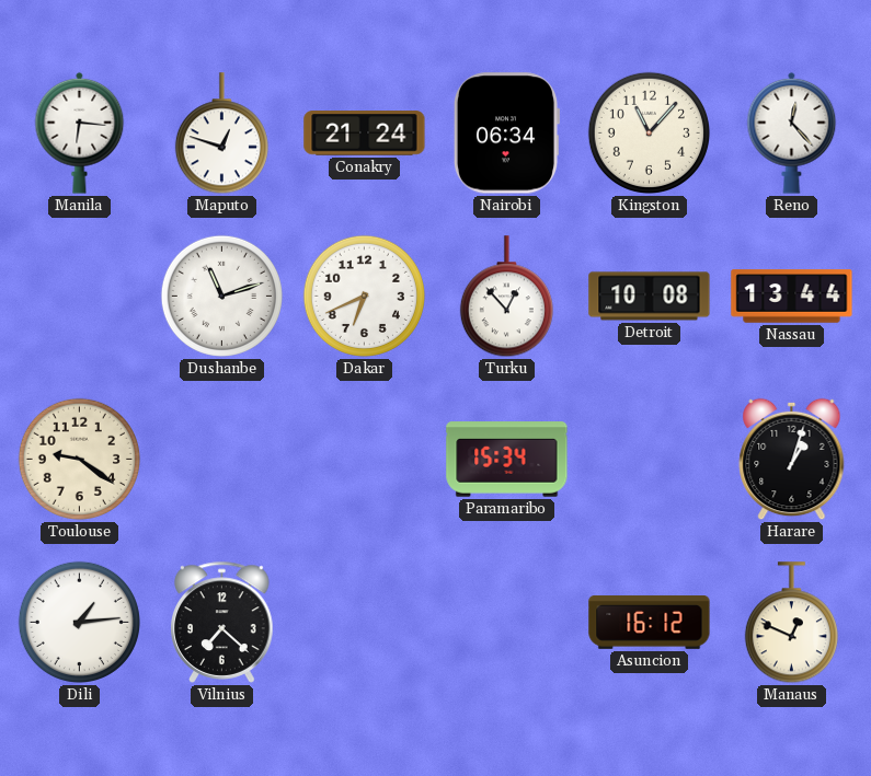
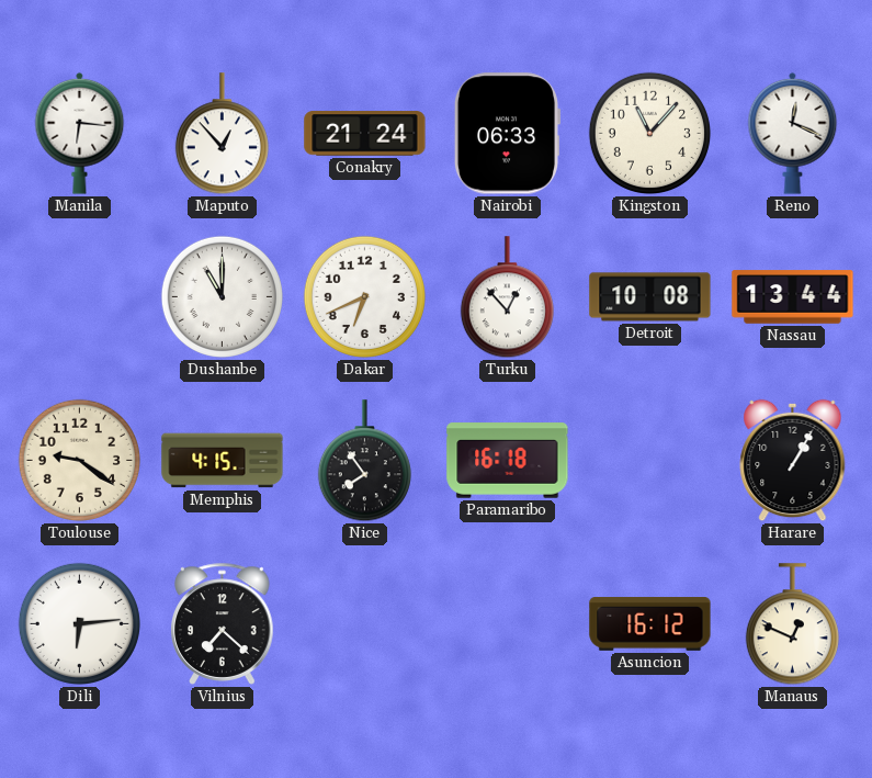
Maputo: 12:48 -> 12:53
Nairobi: 06:34 -> 06:33
Reno: 12:23 -> 12:19
Dushanbe: 11:12 -> 11:00
Memphis: none -> 4:15
Nice: none -> 7:54
Paramaribo: 15:34 -> 16:18
Harare: 1:03 -> 1:05
Dili: 1:14 -> 6:14
